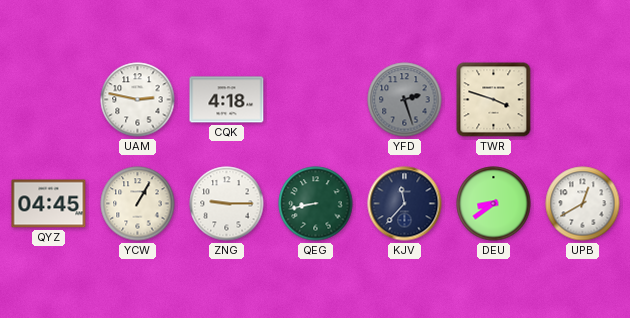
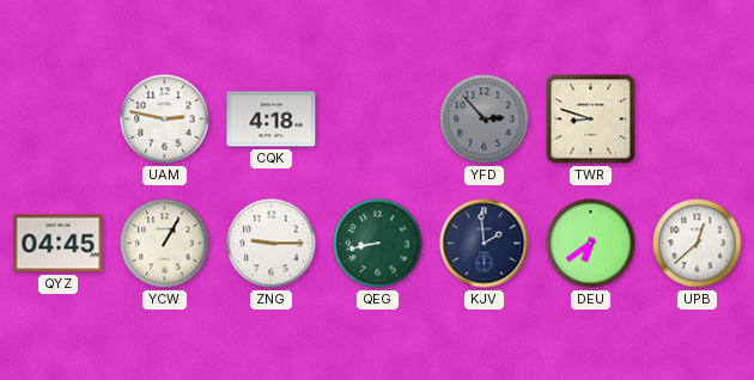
YFD: 2:27 -> 2:53
TWR: 3:48 -> 8:48
KJV: 11:37 -> 1:59
DEU: 8:39 -> 6:39
UPB: 12:40 -> 12:38
